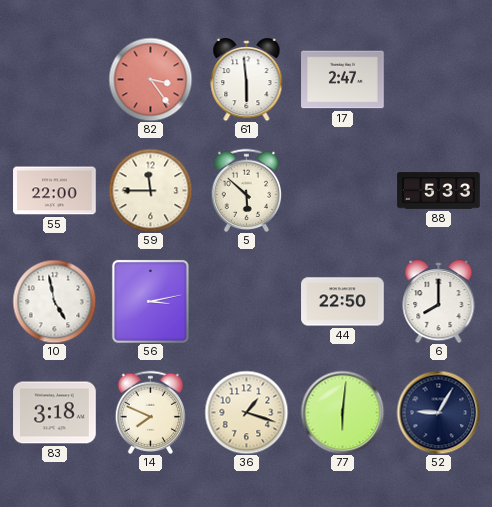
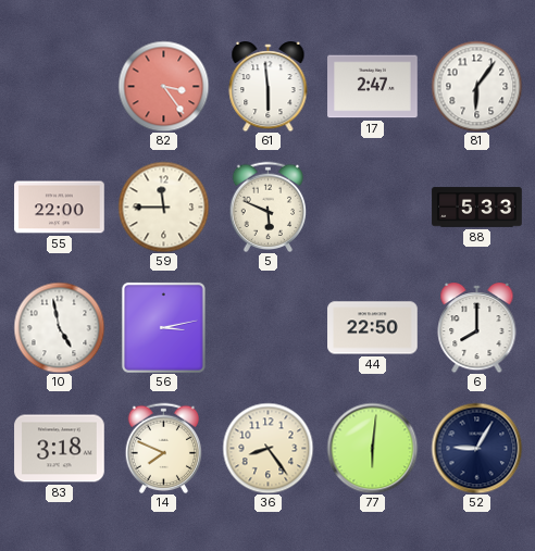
81: none -> 6:06
5: 5:52 -> 5:49
36: 1:18 -> 8:24
